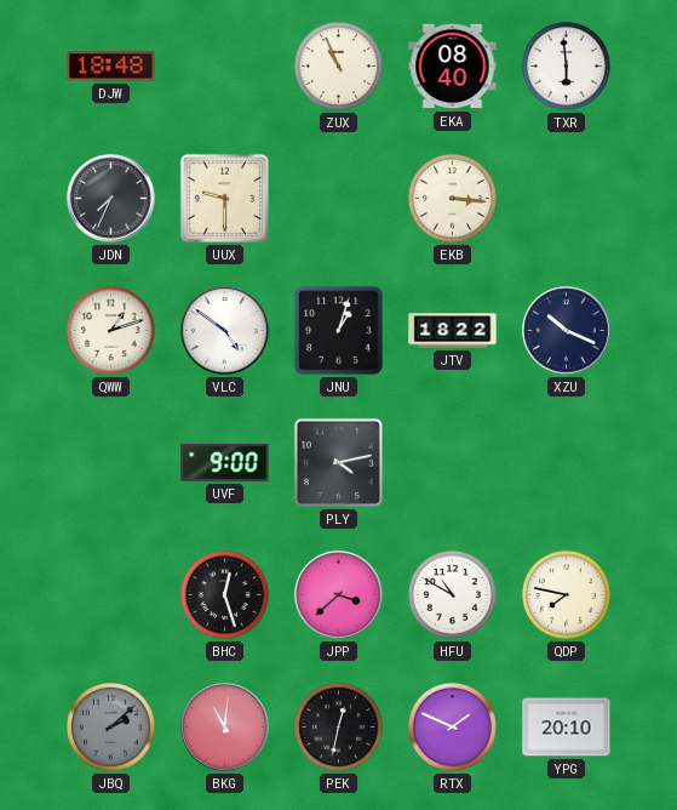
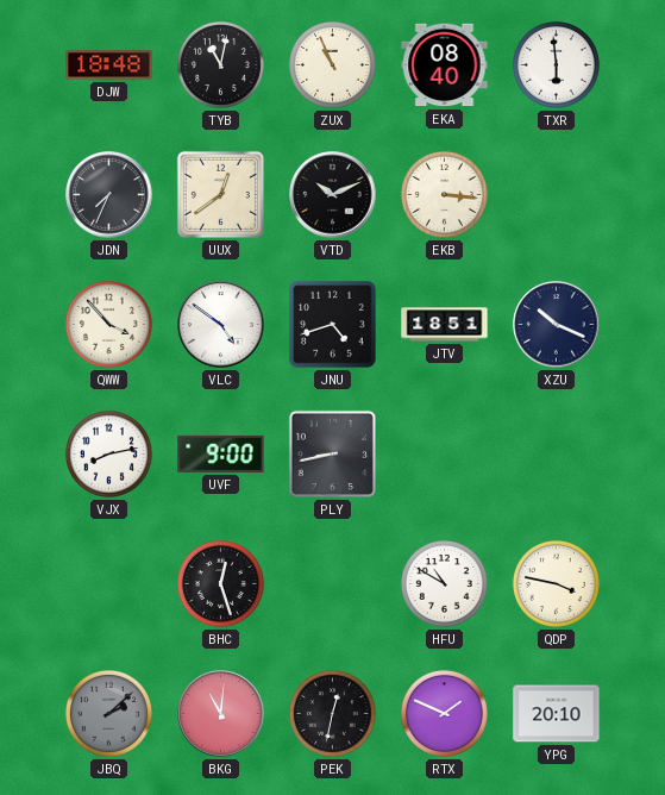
TYB: none -> 11:02
UUX: 9:30 -> 12:39
VTD: none -> 10:11
QWW: 1:12 -> 3:53
JNU: 1:03 -> 4:42
JTV: 18:22 -> 18:51
VJX: none -> 8:13
PLY: 4:13 -> 8:43
JPP: 3:38 -> none
QDP: 7:47 -> 3:47
